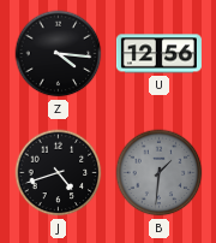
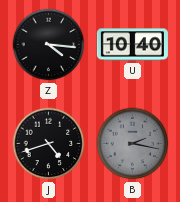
U: 12:56 -> 10:40
B: 1:31 -> 2:17
